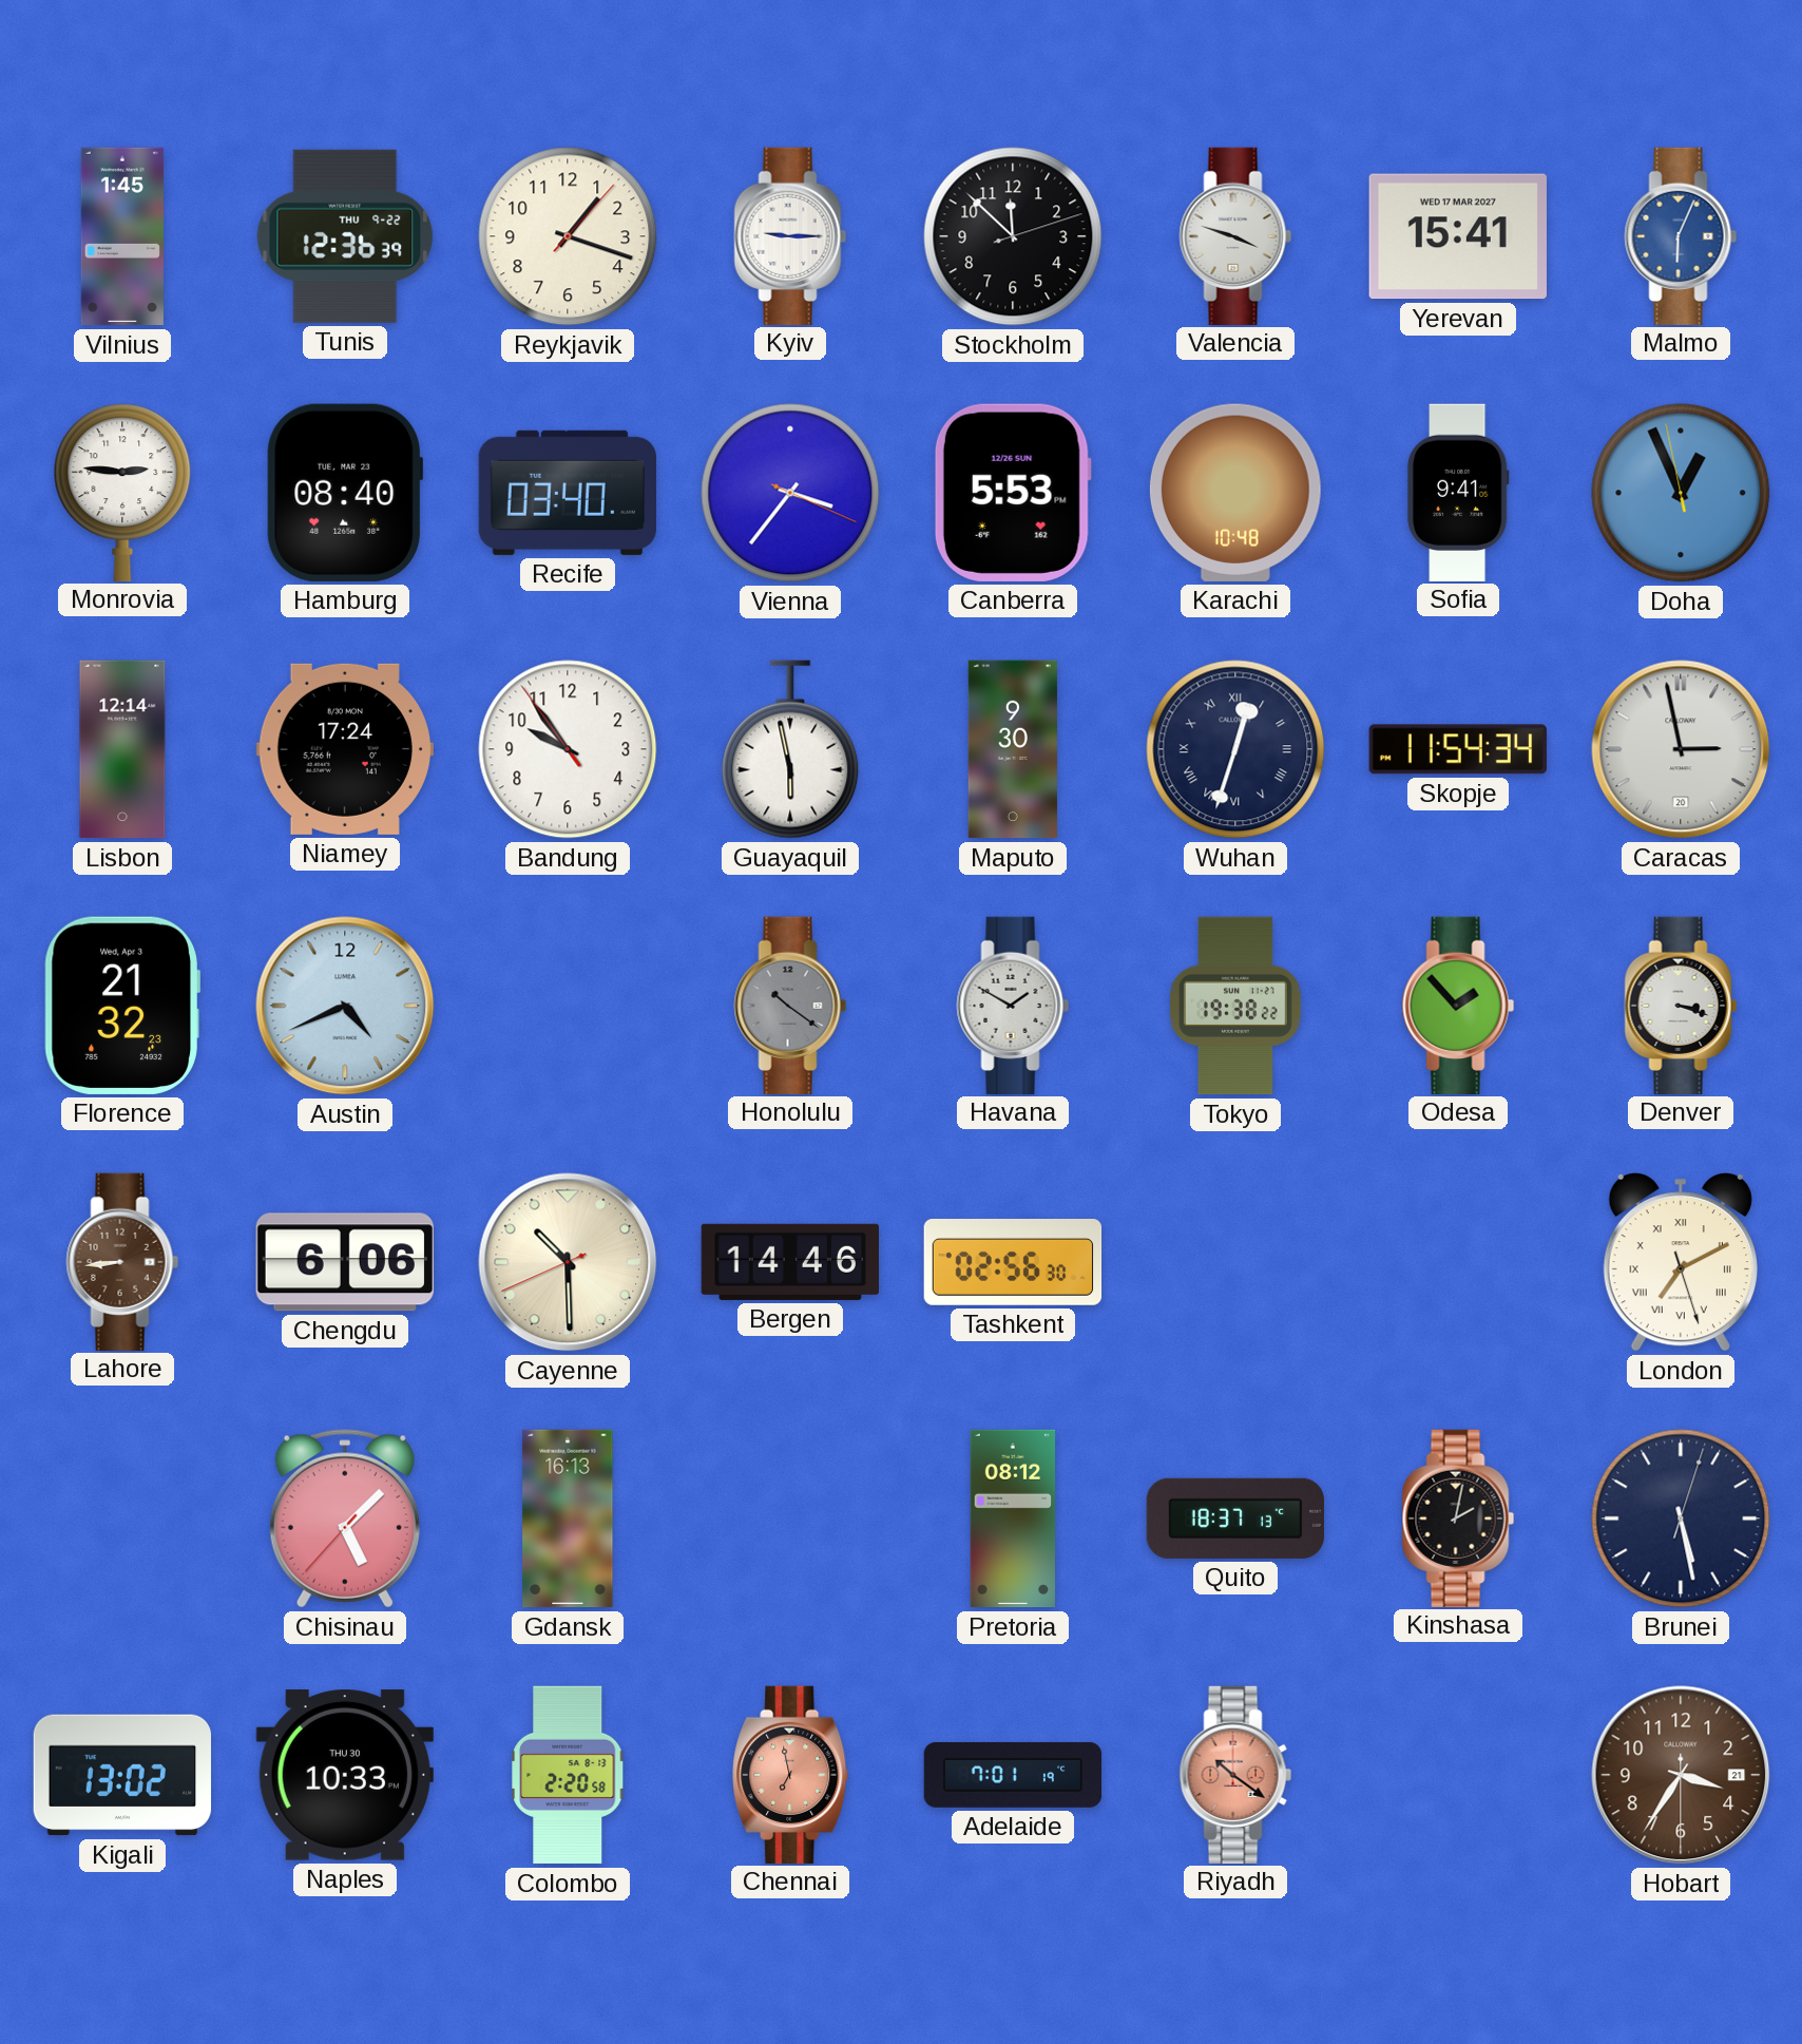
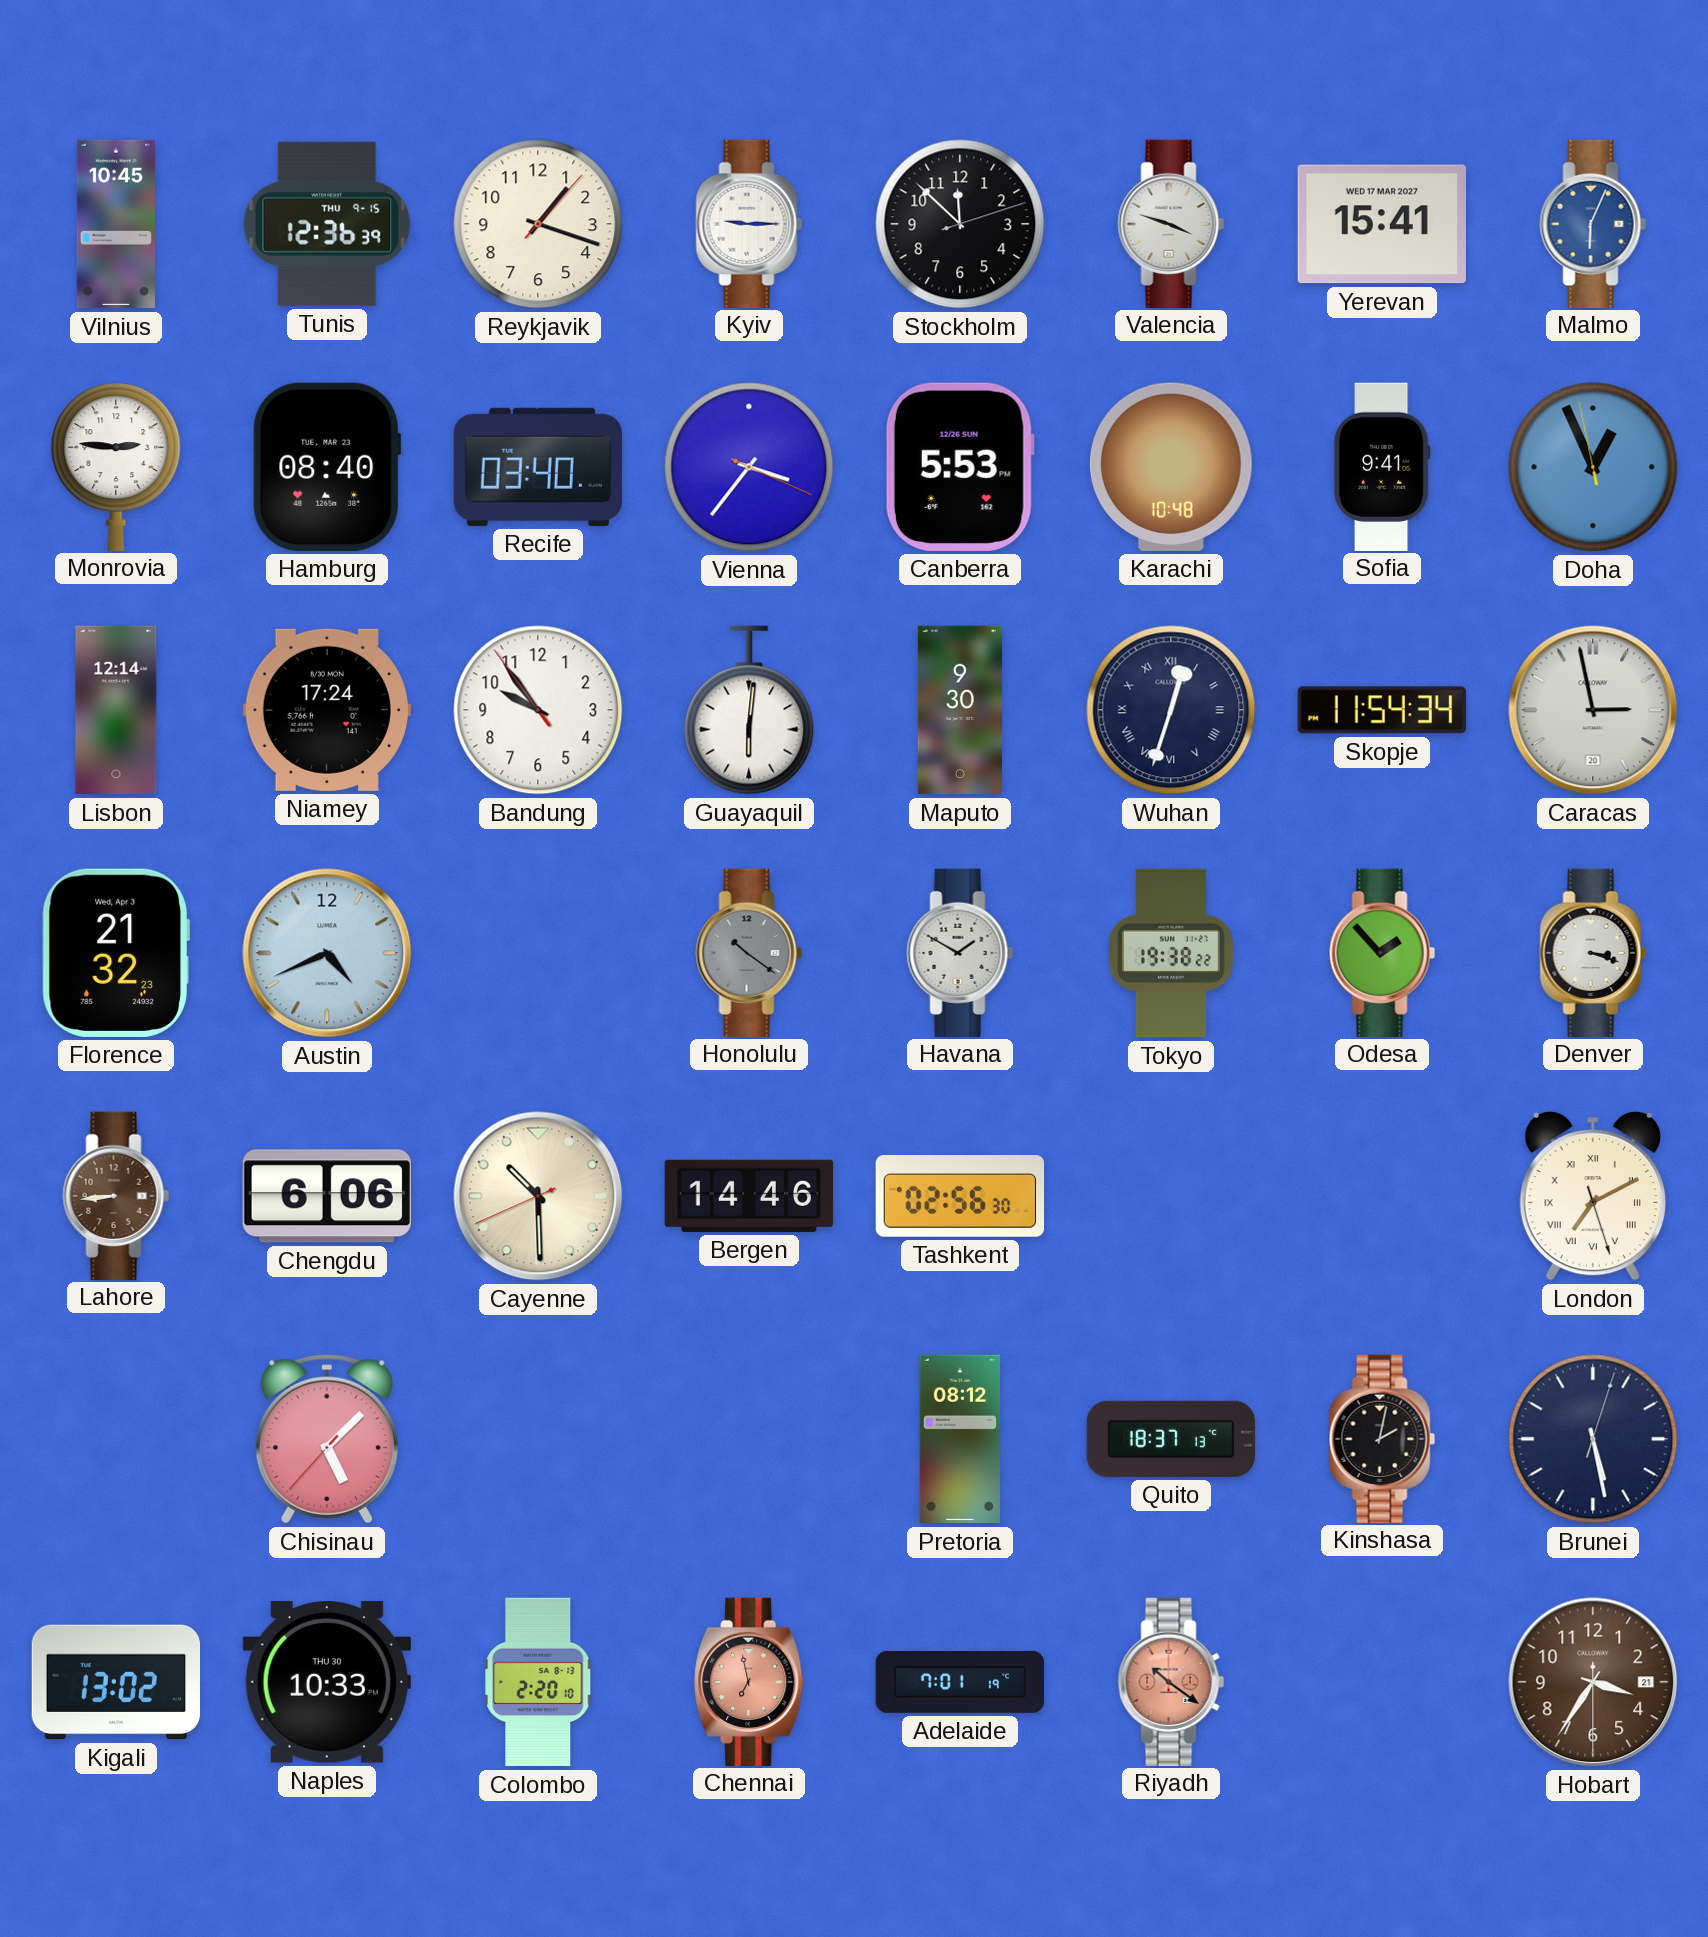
Vilnius: 1:45 -> 10:45
Tunis date: THU 9-22 -> THU 9-15
Guayaquil: 5:58 -> 6:01
Gdansk: 16:13 -> none
Colombo: 2:20:58 -> 2:20:10
